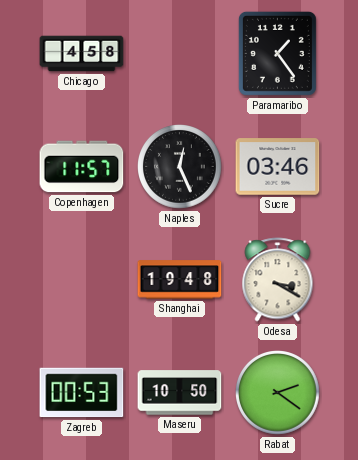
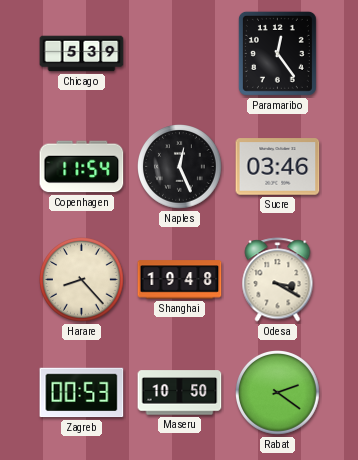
Chicago: 4:58 -> 5:39
Paramaribo: 1:24 -> 12:24
Copenhagen: 11:57 -> 11:54
Harare: none -> 8:23
